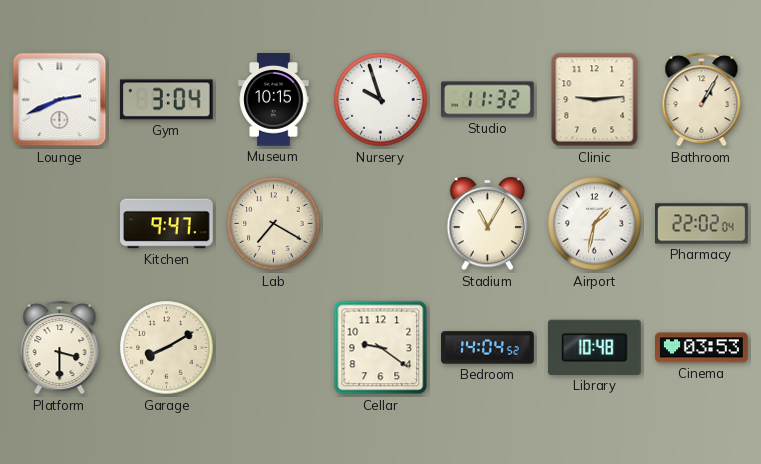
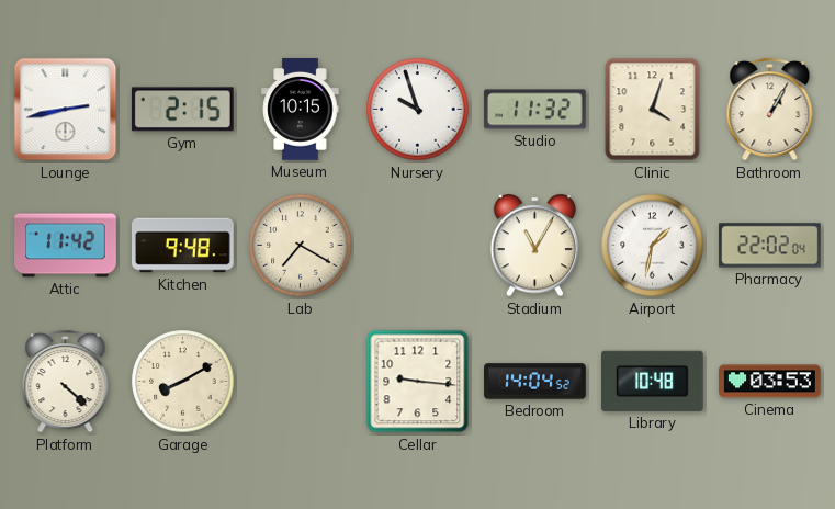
Lounge: 2:41 -> 2:43
Gym: 3:04 -> 2:15
Clinic: 9:14 -> 4:03
Attic: none -> 11:42
Kitchen: 9:47 -> 9:48
Platform: 3:30 -> 4:22
Cellar: 9:21 -> 9:16
